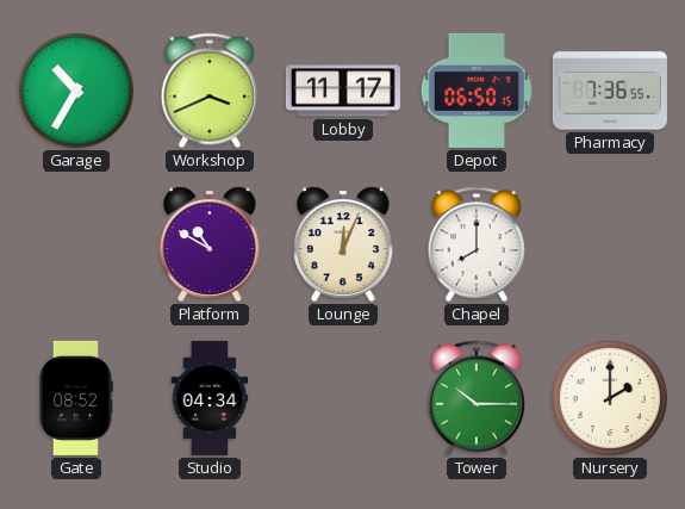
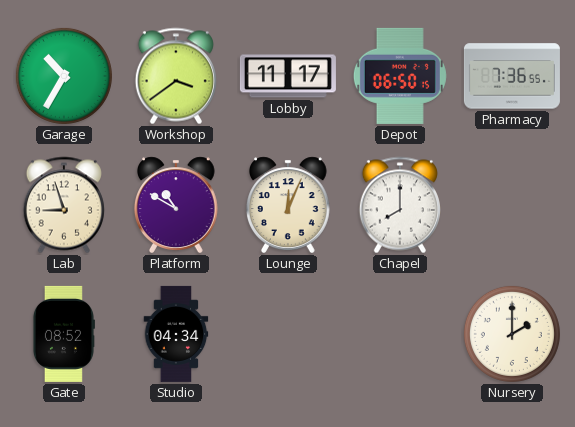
Workshop: 3:41 -> 3:39
Lab: none -> 8:57
Tower: 10:15 -> none
